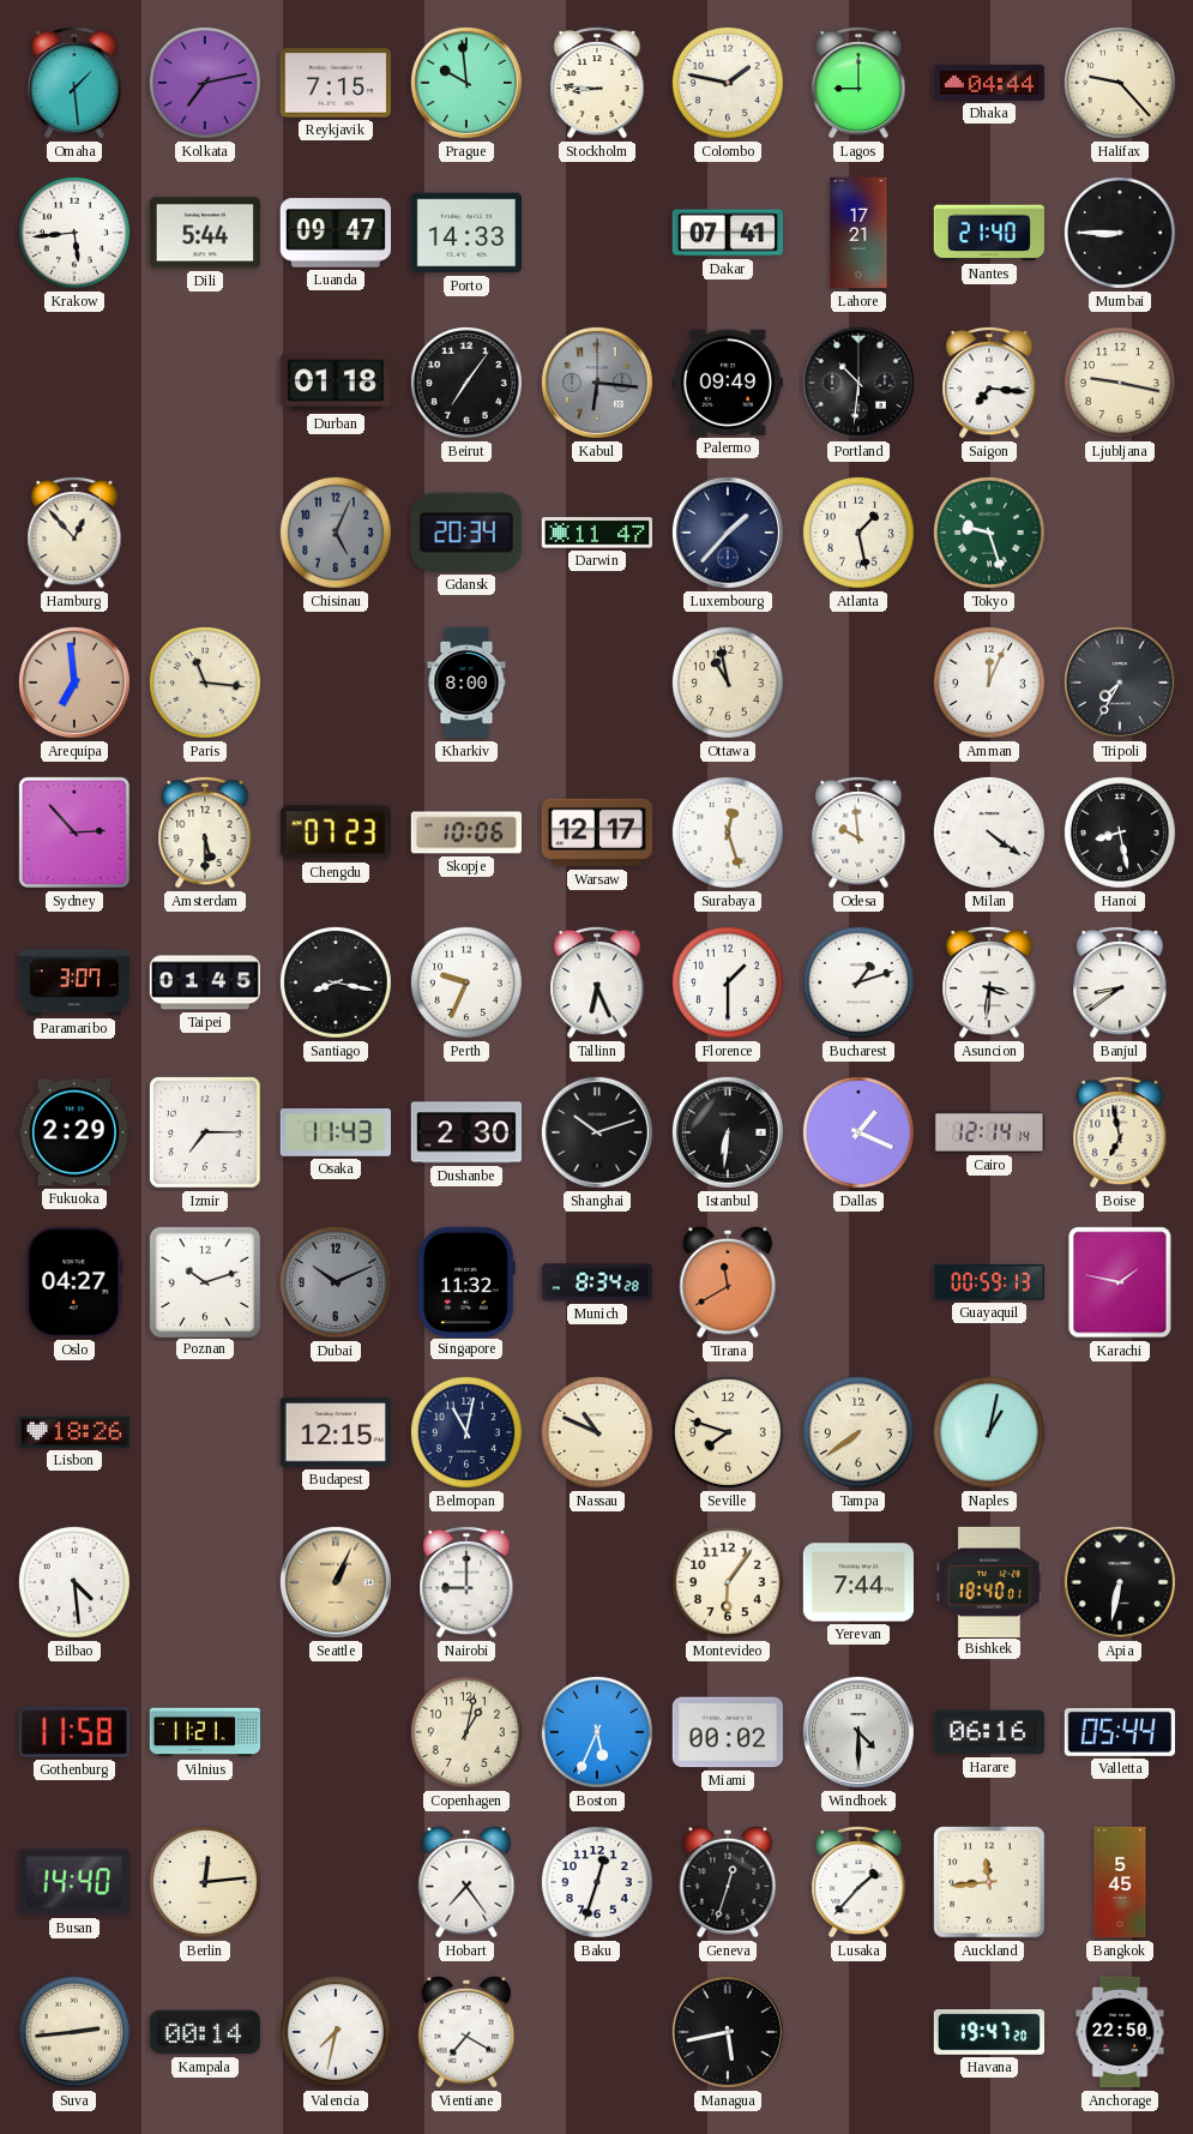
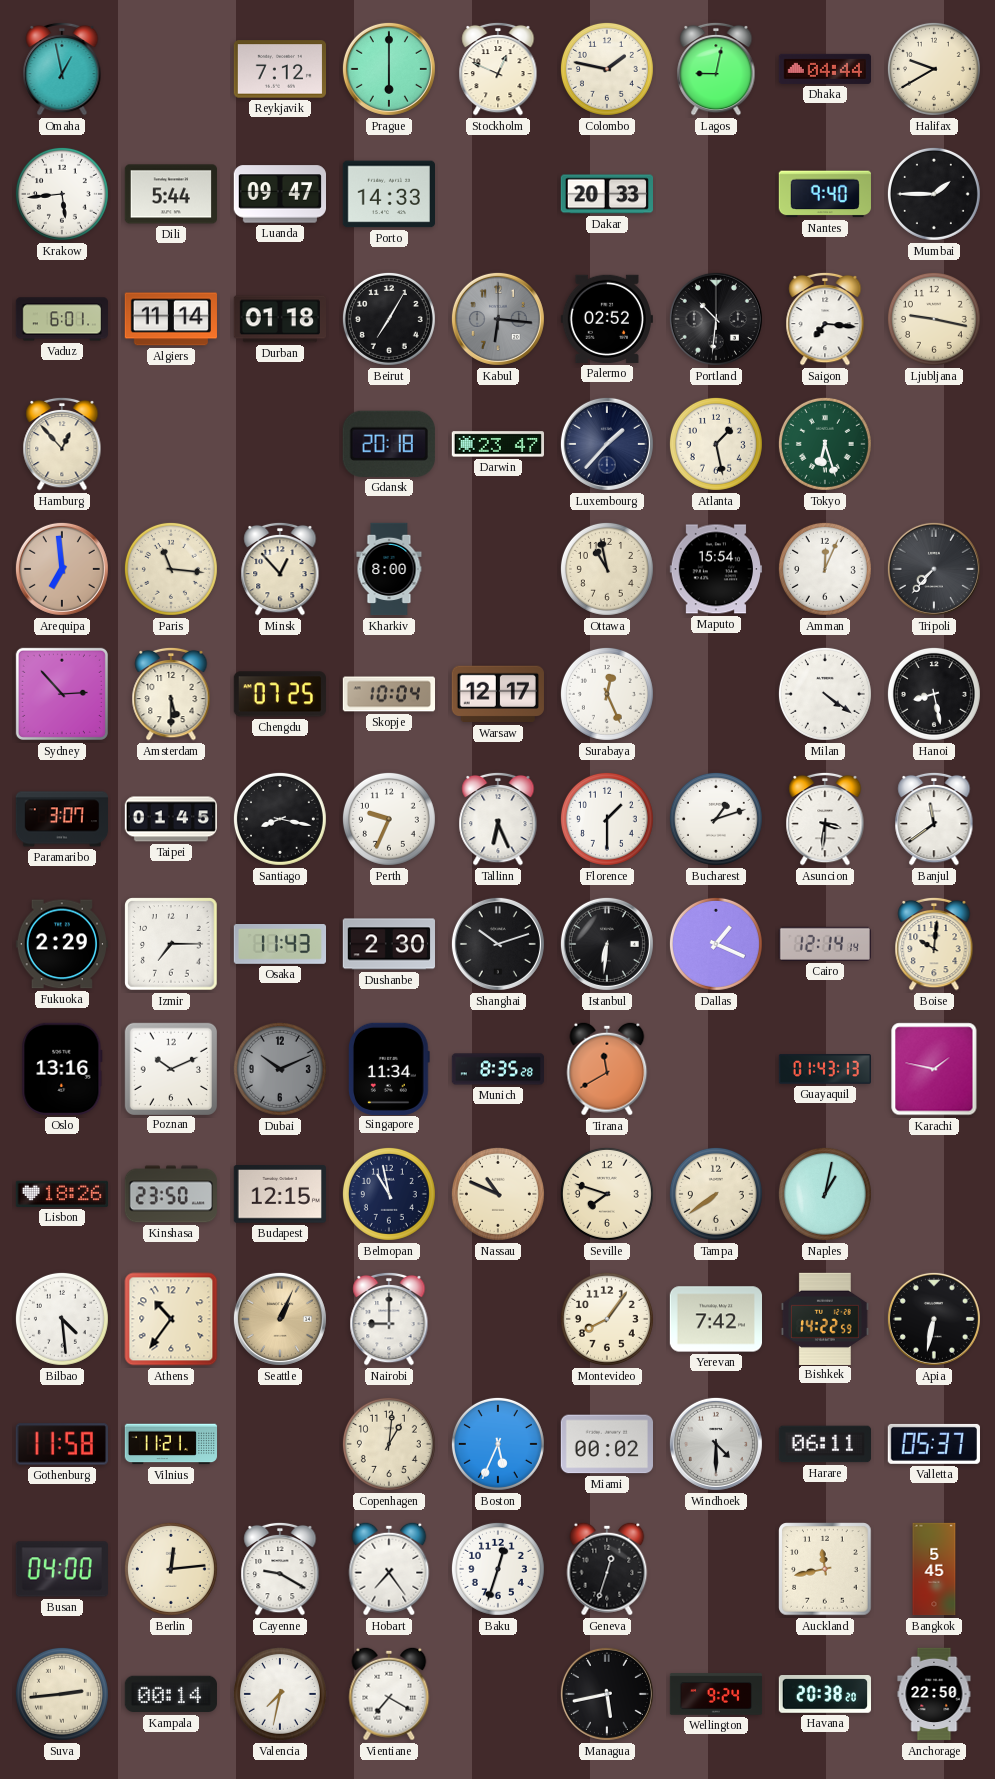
Omaha: 1:29 -> 12:58
Kolkata: 7:13 -> none
Reykjavik: 7:15 -> 7:12
Prague: 9:59 -> 6:00
Stockholm: 8:46 -> 12:49
Lagos: 9:00 -> 9:02
Halifax: 9:23 -> 9:40
Dakar: 07:41 -> 20:33
Lahore: 17:21 -> none
Nantes: 21:40 -> 9:40
Mumbai: 8:45 -> 1:45
Vaduz: none -> 6:01
Algiers: none -> 11:14
Beirut: 7:06 -> 7:05
Palermo: 09:49 -> 02:52
Chisinau: 5:04 -> none
Gdansk: 20:34 -> 20:18
Darwin: 11:47 -> 23:47
Tokyo: 9:27 -> 6:27
Minsk: none -> 12:53
Maputo: none -> 15:54
Tripoli: 7:35 -> 7:37
Chengdu: 07:23 -> 07:25
Skopje: 10:06 -> 10:04
Surabaya: 12:27 -> 12:26
Odesa: 9:59 -> none
Banjul: 8:39 -> 11:39
Boise: 6:58 -> 10:01
Oslo: 04:27 -> 13:16
Poznan: 10:12 -> 10:11
Singapore: 11:32 -> 11:34
Munich: 8:34 -> 8:35
Guayaquil: 00:59 -> 01:43
Kinshasa: none -> 23:50
Belmopan: 11:02 -> 10:58
Athens: none -> 10:36
Montevideo: 6:06 -> 8:06
Yerevan: 7:44 -> 7:42
Bishkek: 18:40 -> 14:22
Copenhagen: 1:02 -> 1:01
Harare: 06:16 -> 06:11
Valletta: 05:44 -> 05:37
Busan: 14:40 -> 04:00
Cayenne: none -> 9:20
Lusaka: 1:37 -> none
Auckland: 11:44 -> 11:43
Wellington: none -> 9:24
Havana: 19:47 -> 20:38
